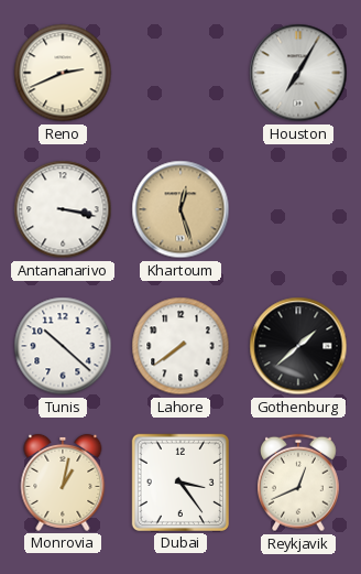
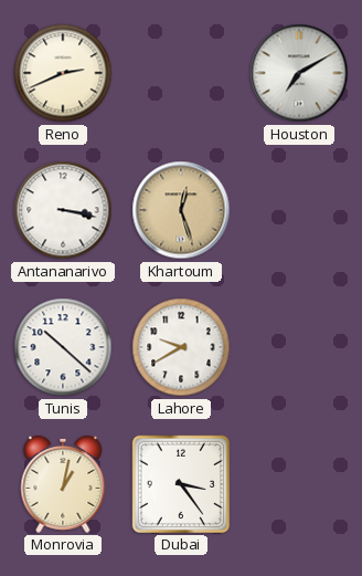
Houston: 7:05 -> 7:10
Lahore: 7:39 -> 9:40
Gothenburg: 1:38 -> none
Reykjavik: 12:41 -> none
